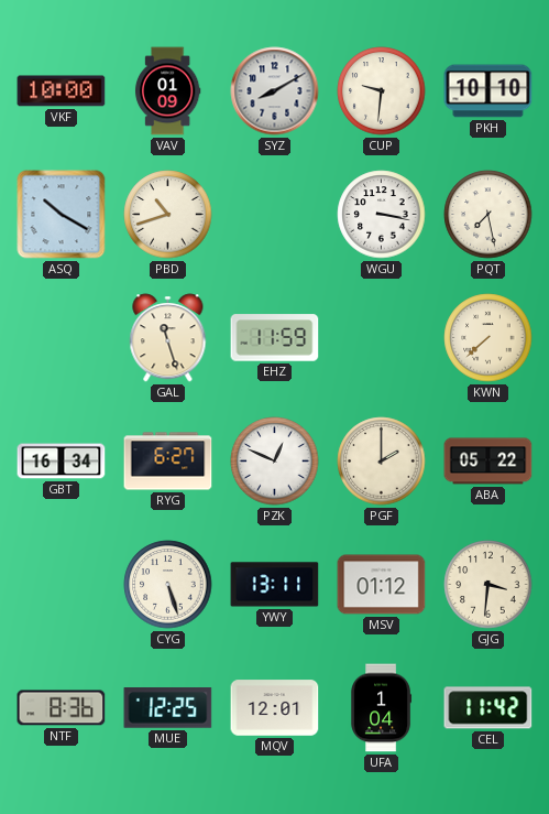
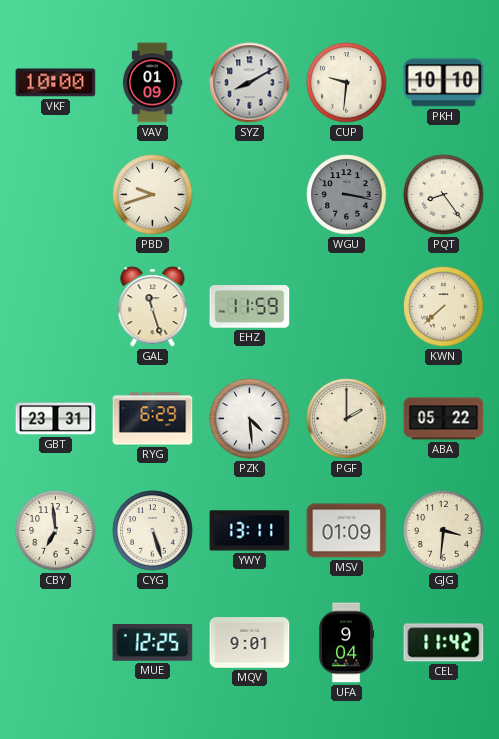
ASQ: 10:20 -> none
PBD: 10:42 -> 9:42
WGU dial: white -> grey
PQT: 7:28 -> 8:24
GBT: 16:34 -> 23:31
RYG: 6:27 -> 6:29
PZK: 12:49 -> 4:29
CBY: none -> 6:59
MSV: 01:12 -> 01:09
NTF: 8:36 -> none
MQV: 12:01 -> 9:01
UFA: 1:04 -> 9:04
